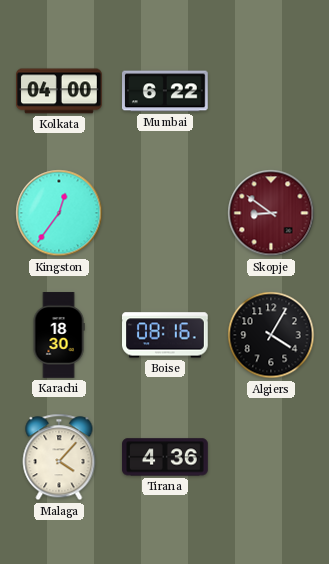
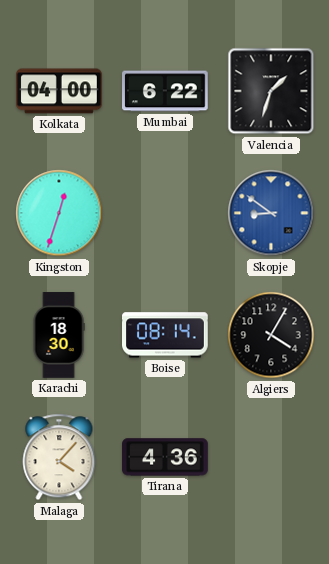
Valencia: none -> 1:33
Kingston: 12:36 -> 12:33
Skopje dial: burgundy -> blue
Boise: 08:16 -> 08:14
